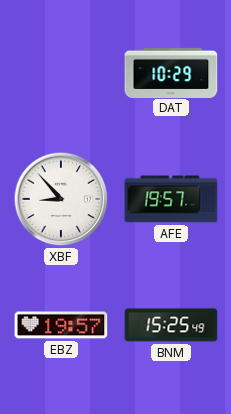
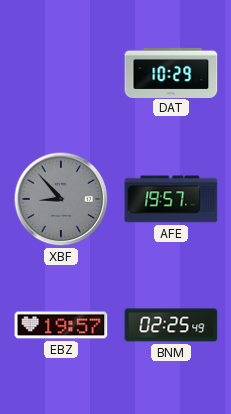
XBF dial: white -> grey
BNM: 15:25 -> 02:25
